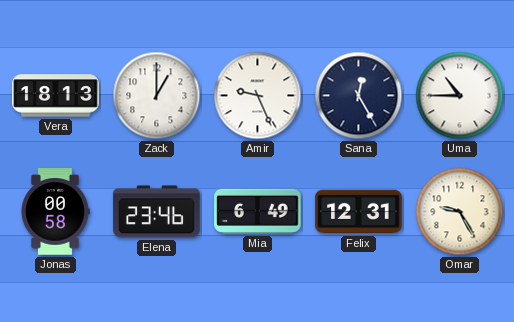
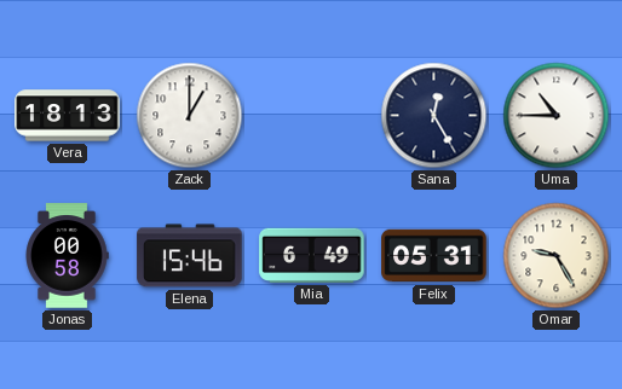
Amir: 9:26 -> none
Elena: 23:46 -> 15:46
Felix: 12:31 -> 05:31
